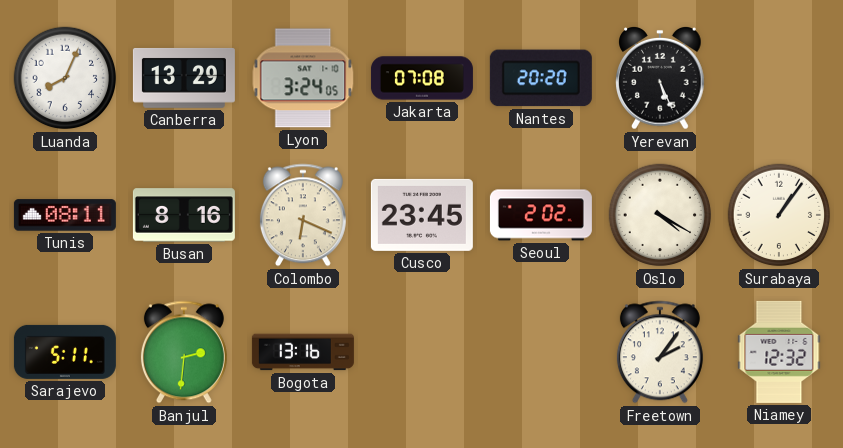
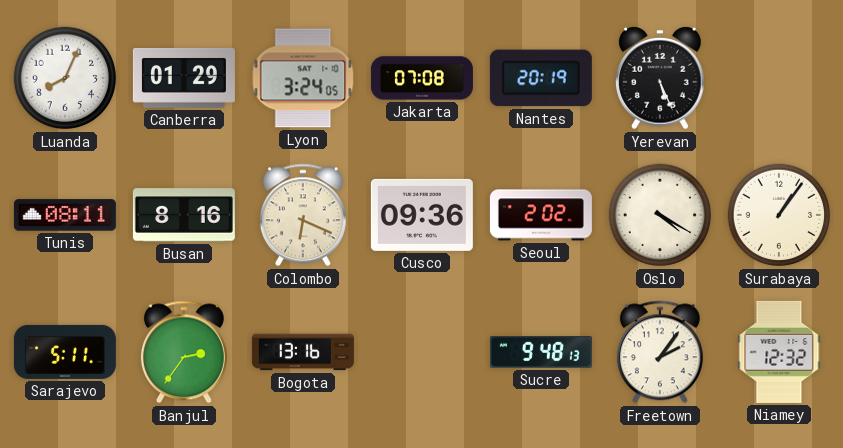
Canberra: 13:29 -> 01:29
Nantes: 20:20 -> 20:19
Cusco: 23:45 -> 09:36
Banjul: 2:31 -> 2:36
Sucre: none -> 9:48
